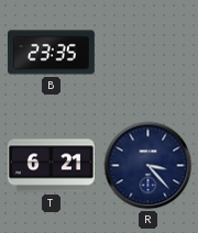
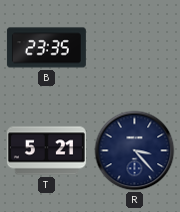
T: 6:21 -> 5:21
